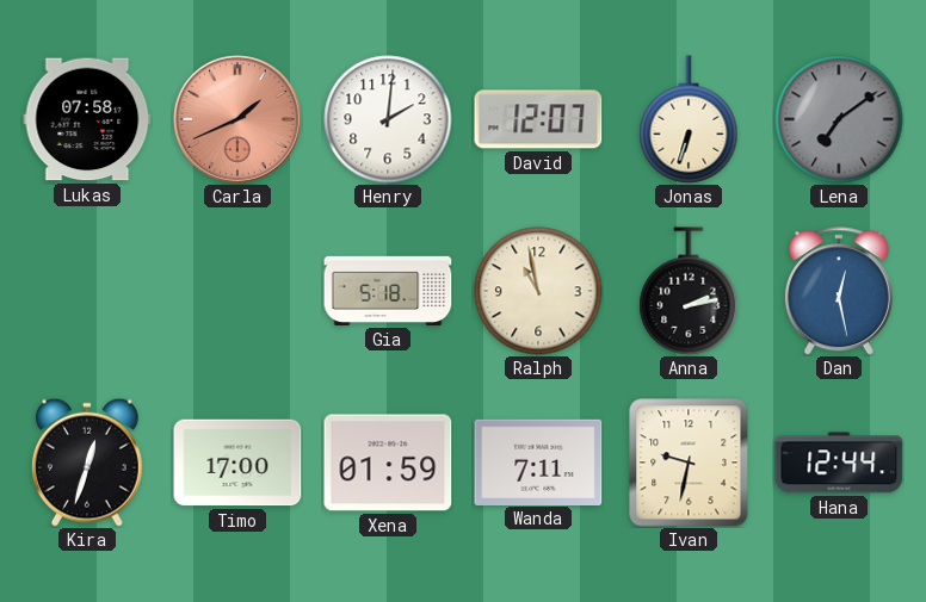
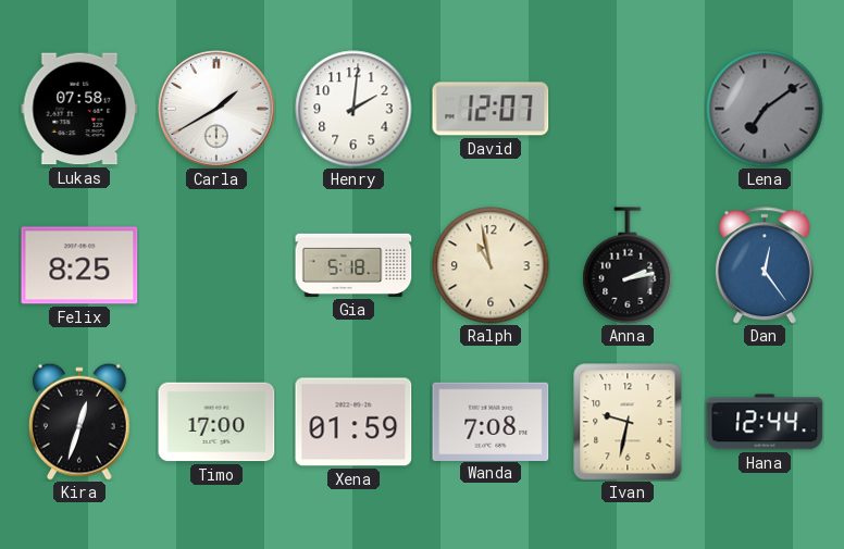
Carla: 1:41 -> 1:40
Carla dial: salmon -> white
Jonas: 6:33 -> none
Felix: none -> 8:25
Dan: 12:28 -> 12:24
Wanda: 7:11 -> 7:08
